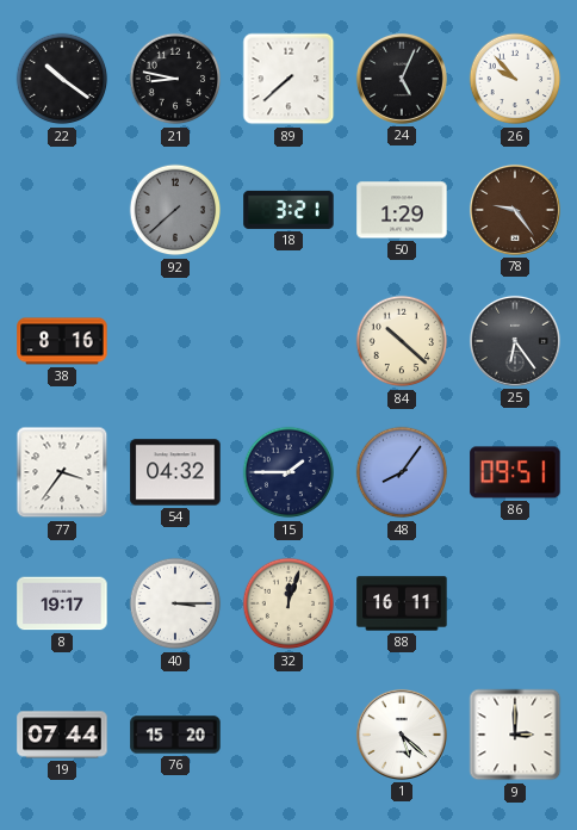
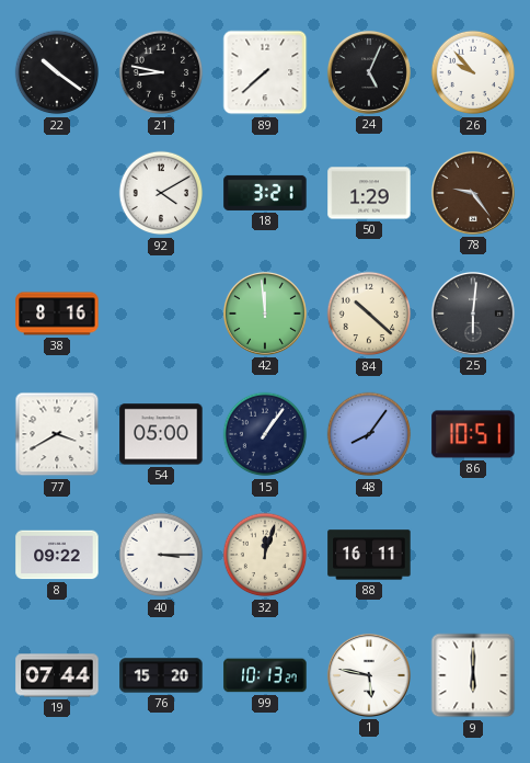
92: 7:38 -> 4:10
92 dial: grey -> white
42: none -> 11:59
25: 6:24 -> 6:01
77: 3:36 -> 3:40
54: 04:32 -> 05:00
15: 1:45 -> 1:06
86: 09:51 -> 10:51
8: 19:17 -> 09:22
99: none -> 10:13
1: 5:22 -> 5:47
9: 3:00 -> 6:00
